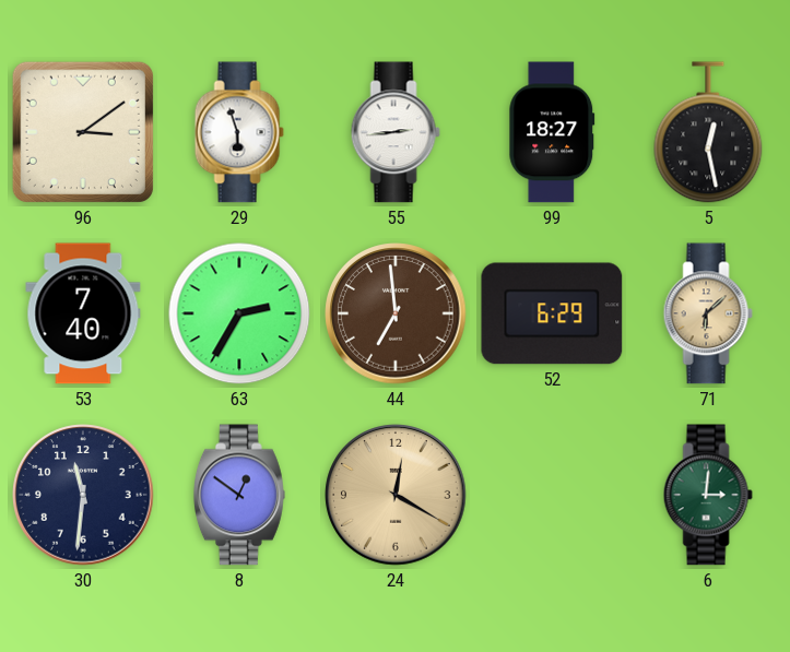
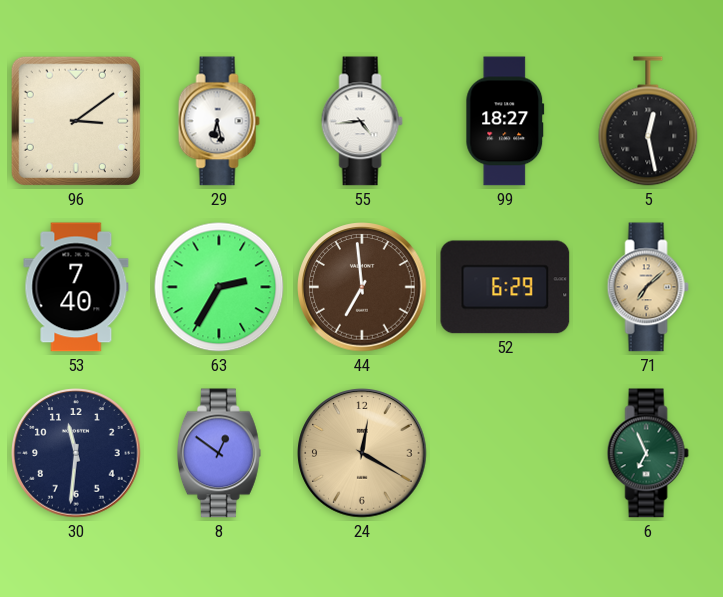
29: 5:57 -> 6:28
55: 2:44 -> 4:44
71: 6:08 -> 7:08
6: 3:01 -> 6:56
